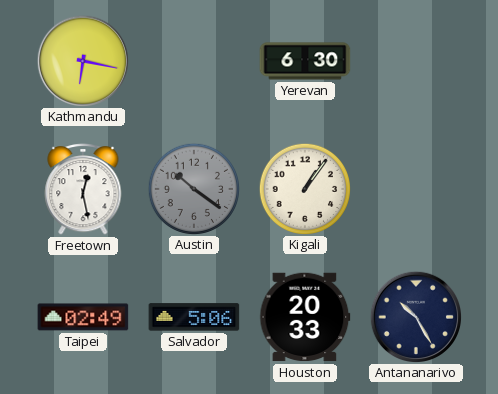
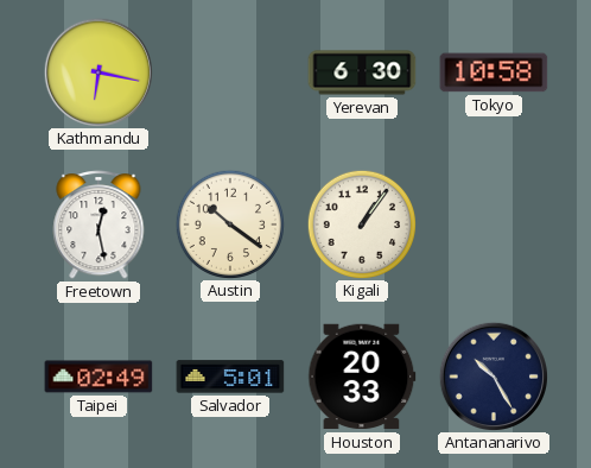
Tokyo: none -> 10:58
Austin dial: grey -> cream
Salvador: 5:06 -> 5:01
